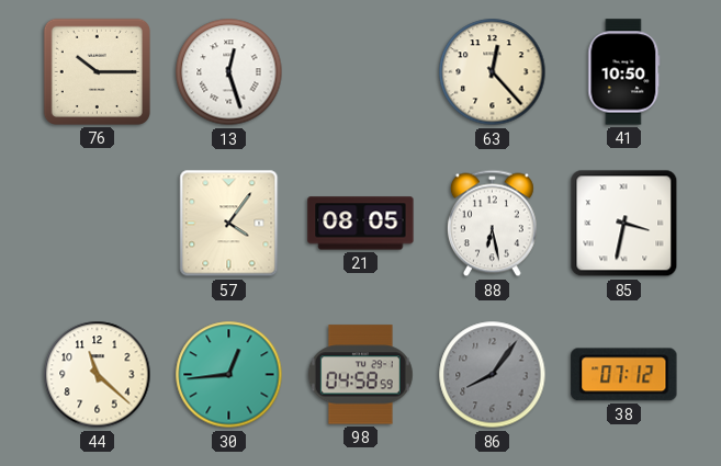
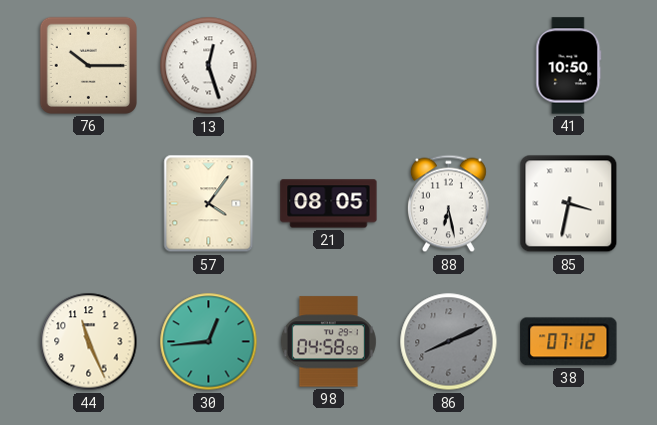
63: 12:23 -> none
44: 11:22 -> 11:26
86: 8:06 -> 8:11
